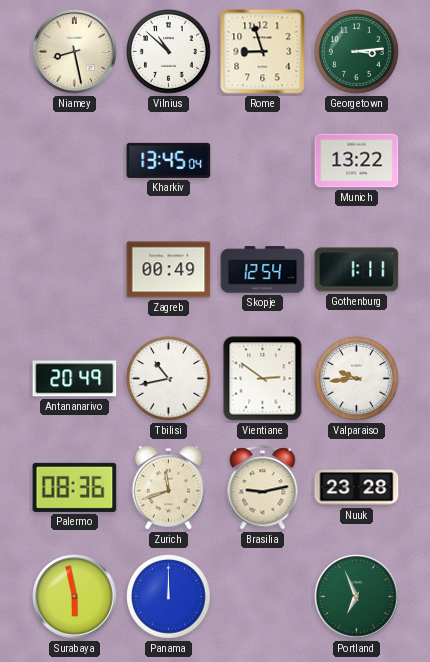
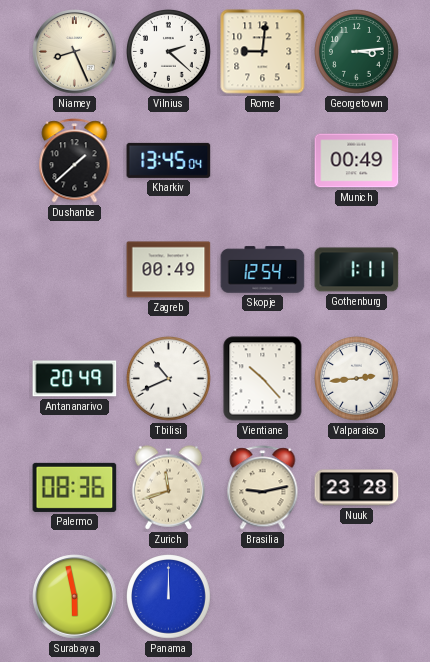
Niamey: 8:28 -> 8:26
Vilnius: 10:52 -> 2:22
Rome: 8:57 -> 9:01
Dushanbe: none -> 1:38
Munich: 13:22 -> 00:49
Tbilisi: 10:43 -> 10:41
Vientiane: 2:51 -> 10:23
Valparaiso: 9:44 -> 2:44
Portland: 6:56 -> none
